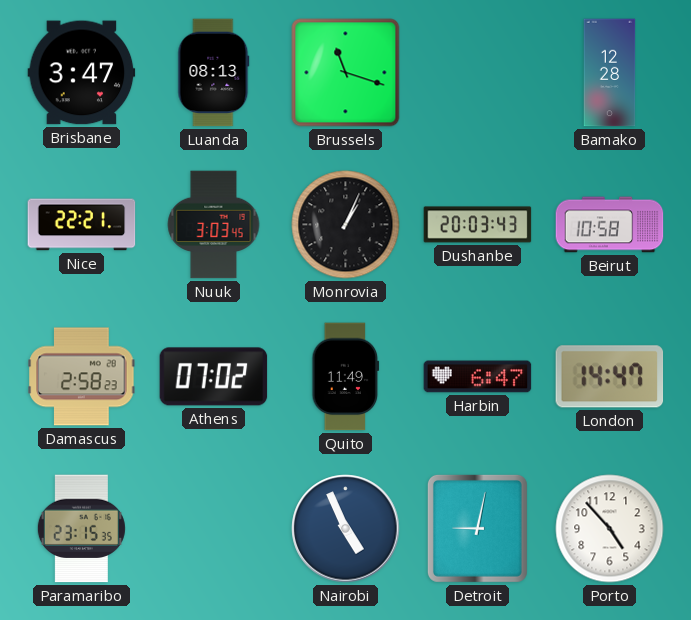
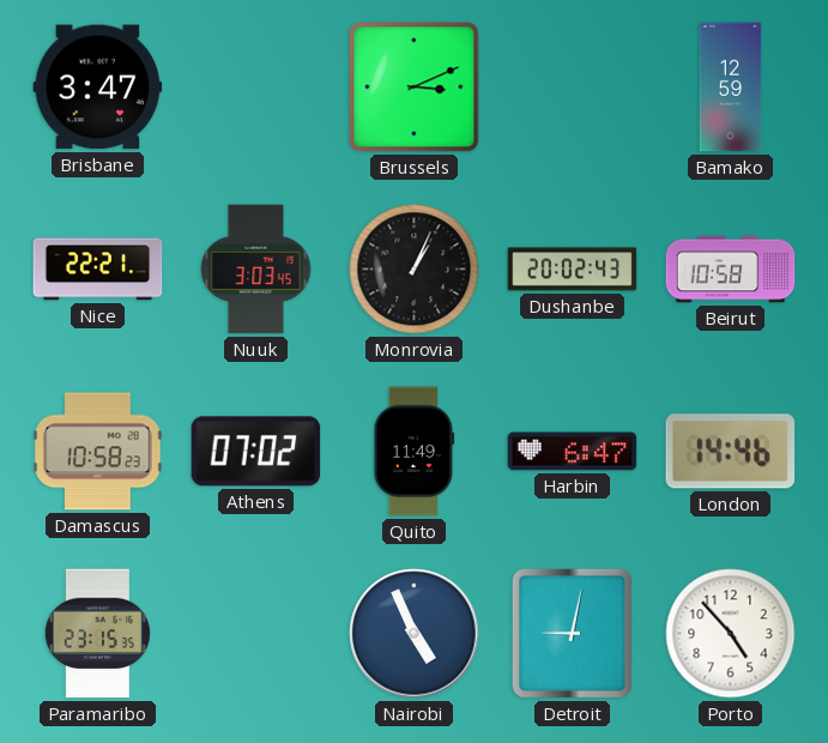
Luanda: 08:13 -> none
Brussels: 11:18 -> 3:11
Bamako: 12:28 -> 12:59
Dushanbe: 20:03 -> 20:02
Damascus: 2:58 -> 10:58
London: 14:47 -> 14:46
